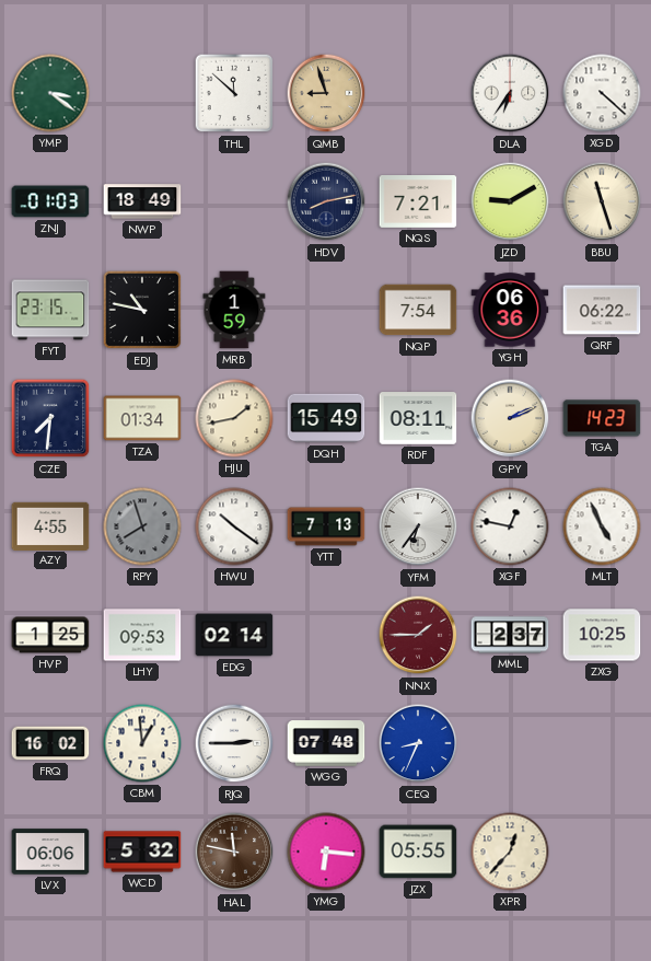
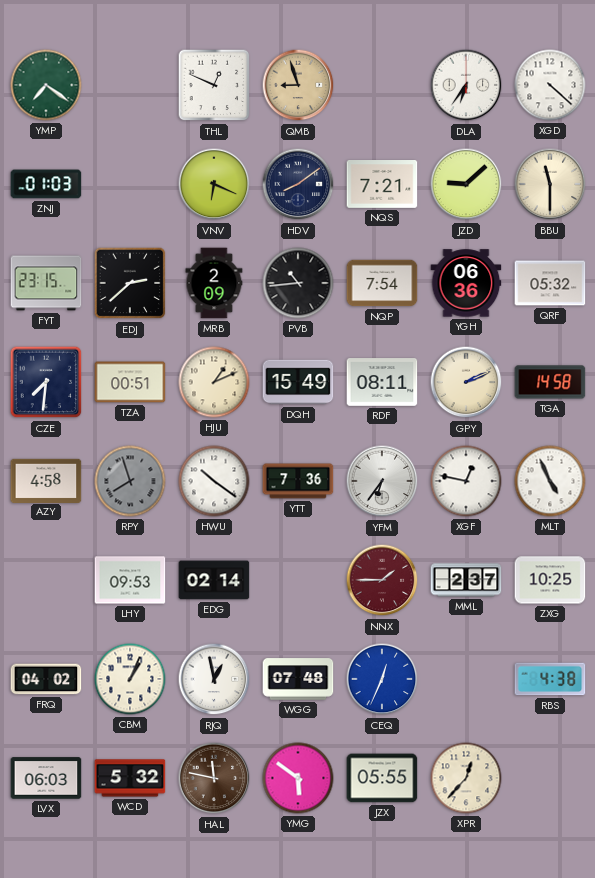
YMP: 3:21 -> 7:21
THL: 11:52 -> 12:49
NWP: 18:49 -> none
VNV: none -> 6:19
HDV: 8:13 -> 8:09
JZD: 9:10 -> 9:08
BBU: 11:27 -> 11:30
EDJ: 10:47 -> 2:38
MRB: 1:59 -> 2:09
PVB: none -> 10:44
QRF: 06:22 -> 05:32
TZA: 01:34 -> 00:51
HJU: 1:43 -> 1:11
TGA: 14:23 -> 14:58
AZY: 4:55 -> 4:58
YTT: 7:13 -> 7:36
HVP: 1:25 -> none
FRQ: 16:02 -> 04:02
CBM: 12:59 -> 1:04
RJQ: 2:45 -> 12:58
CEQ: 8:34 -> 12:34
RBS: none -> 4:38
LVX: 06:06 -> 06:03
YMG: 6:16 -> 5:51
